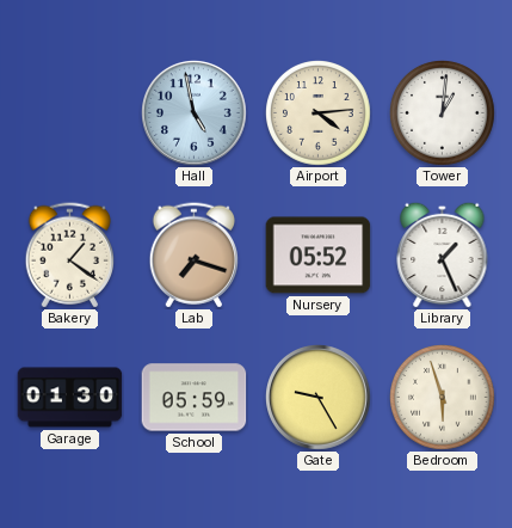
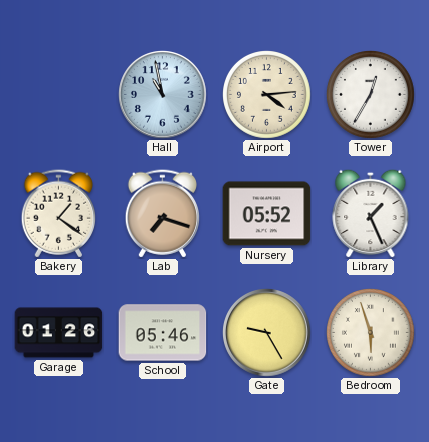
Hall: 4:58 -> 10:58
Tower: 1:01 -> 12:35
Garage: 01:30 -> 01:26
School: 05:59 -> 05:46
